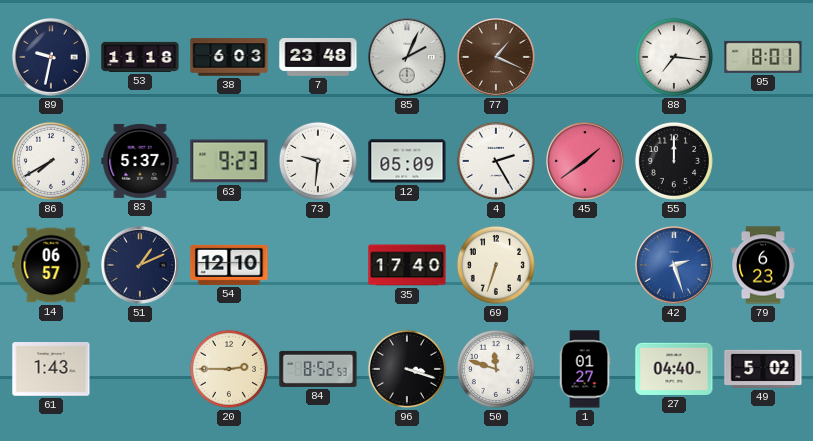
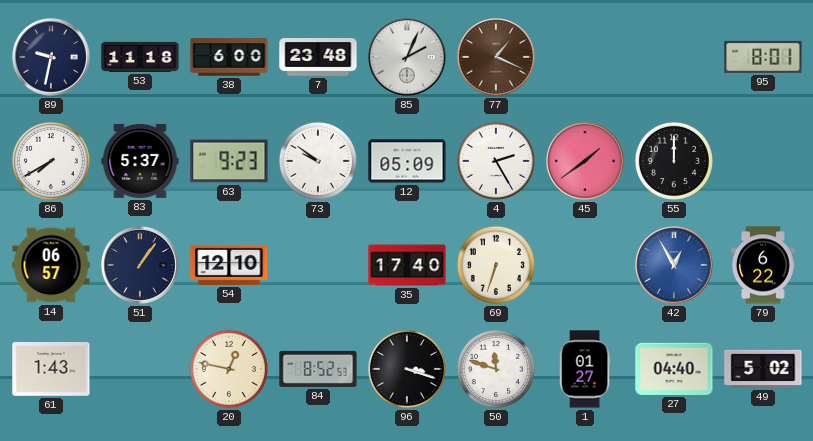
38: 6:03 -> 6:00
88: 7:16 -> none
73: 9:31 -> 9:51
51: 1:11 -> 1:06
42: 2:27 -> 12:55
79: 6:23 -> 6:22
20: 2:45 -> 12:47
